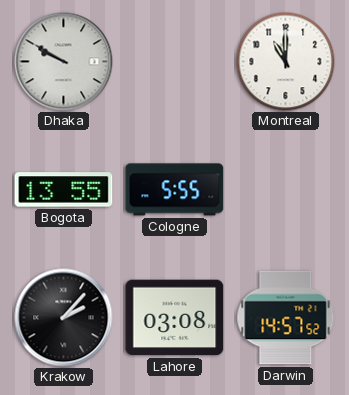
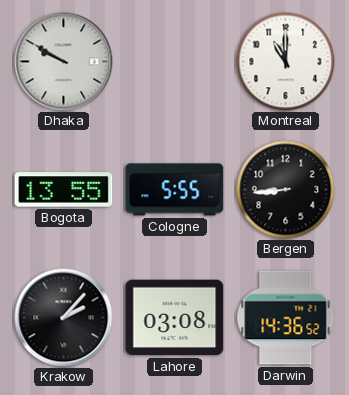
Bergen: none -> 8:44
Darwin: 14:57 -> 14:36
